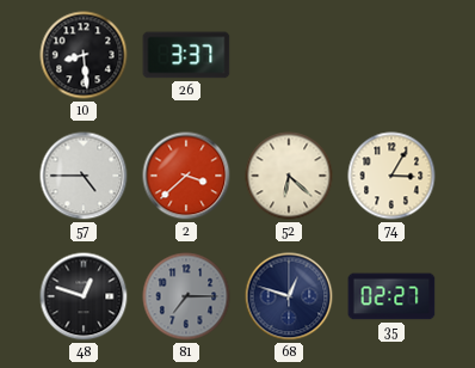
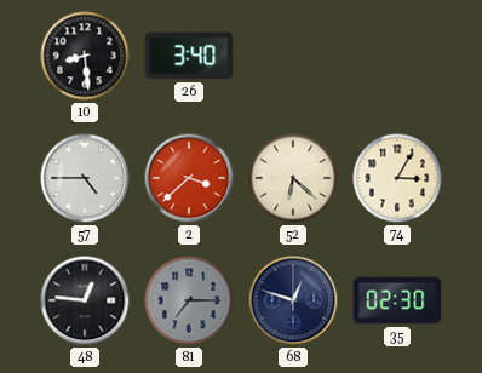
26: 3:37 -> 3:40
48: 12:48 -> 12:46
35: 02:27 -> 02:30
